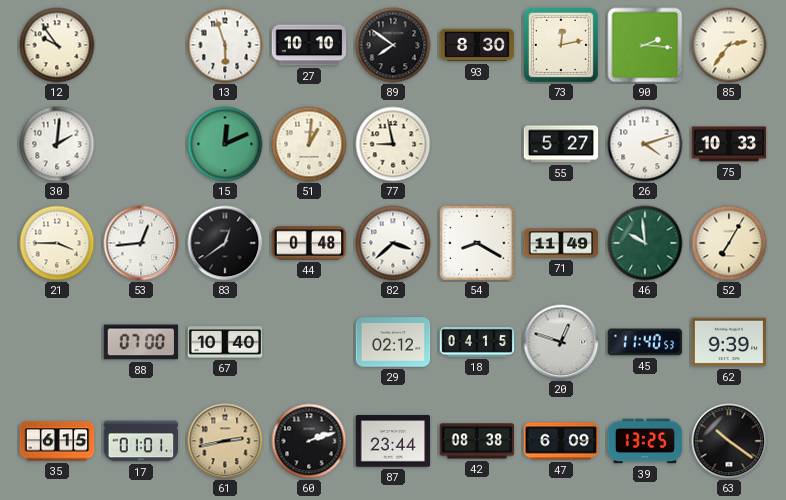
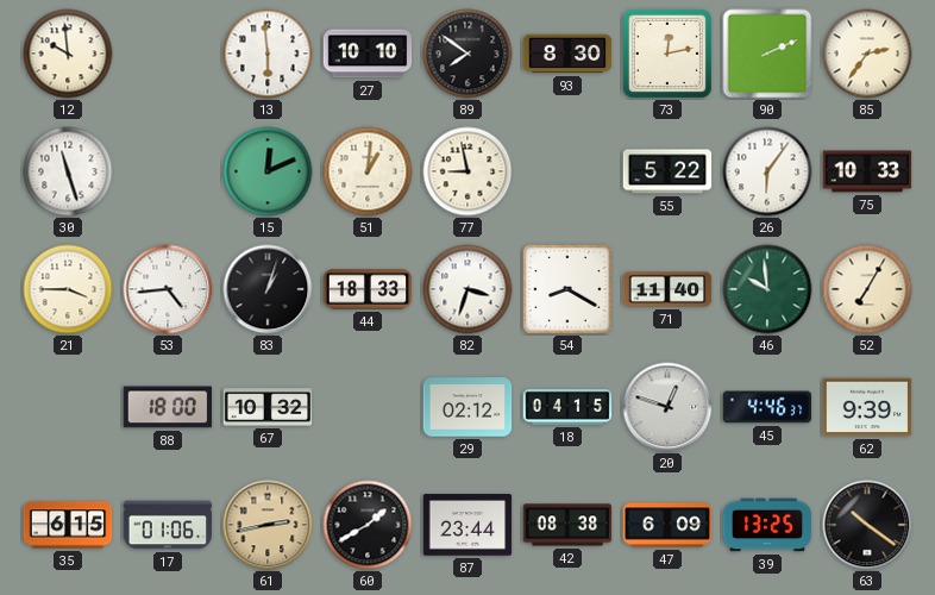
12: 9:54 -> 9:59
13: 5:57 -> 5:59
90: 2:16 -> 2:11
30: 2:01 -> 11:27
55: 5:27 -> 5:22
26: 4:12 -> 6:06
53: 12:44 -> 4:44
83: 12:39 -> 1:03
44: 0:48 -> 18:33
82: 3:38 -> 3:33
71: 11:49 -> 11:40
88: 07:00 -> 18:00
67: 10:40 -> 10:32
45: 11:40 -> 4:46
17: 01:01 -> 01:06
60: 2:12 -> 1:40
